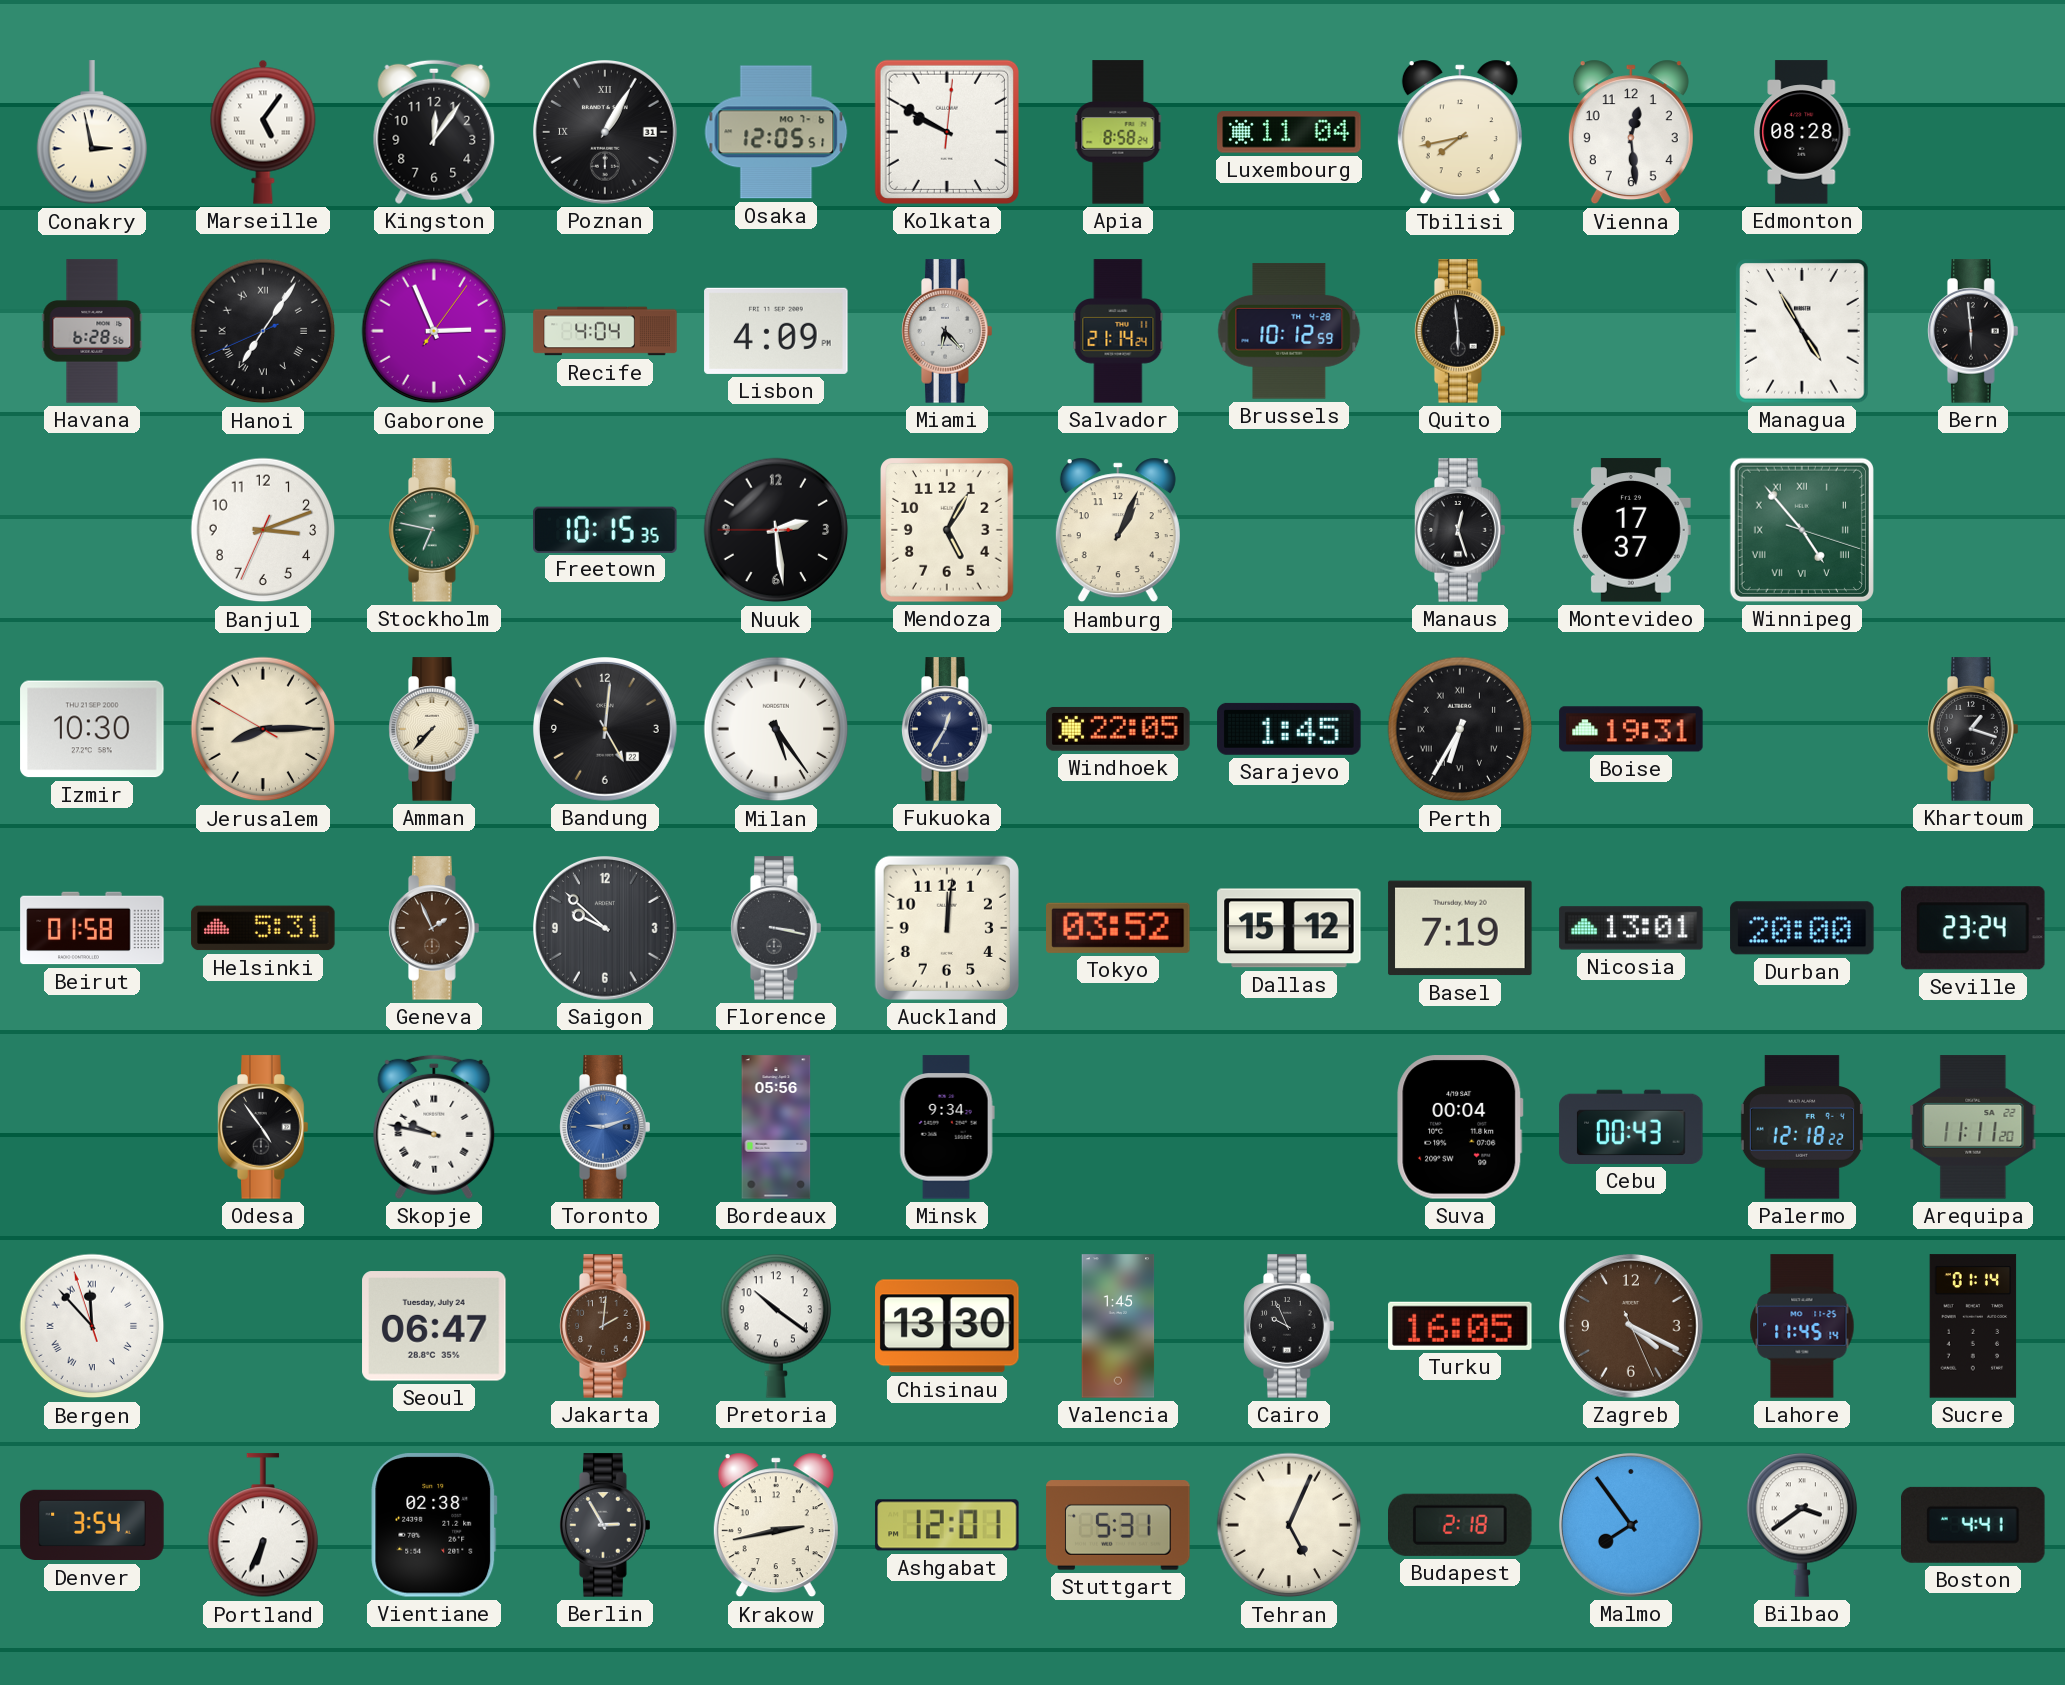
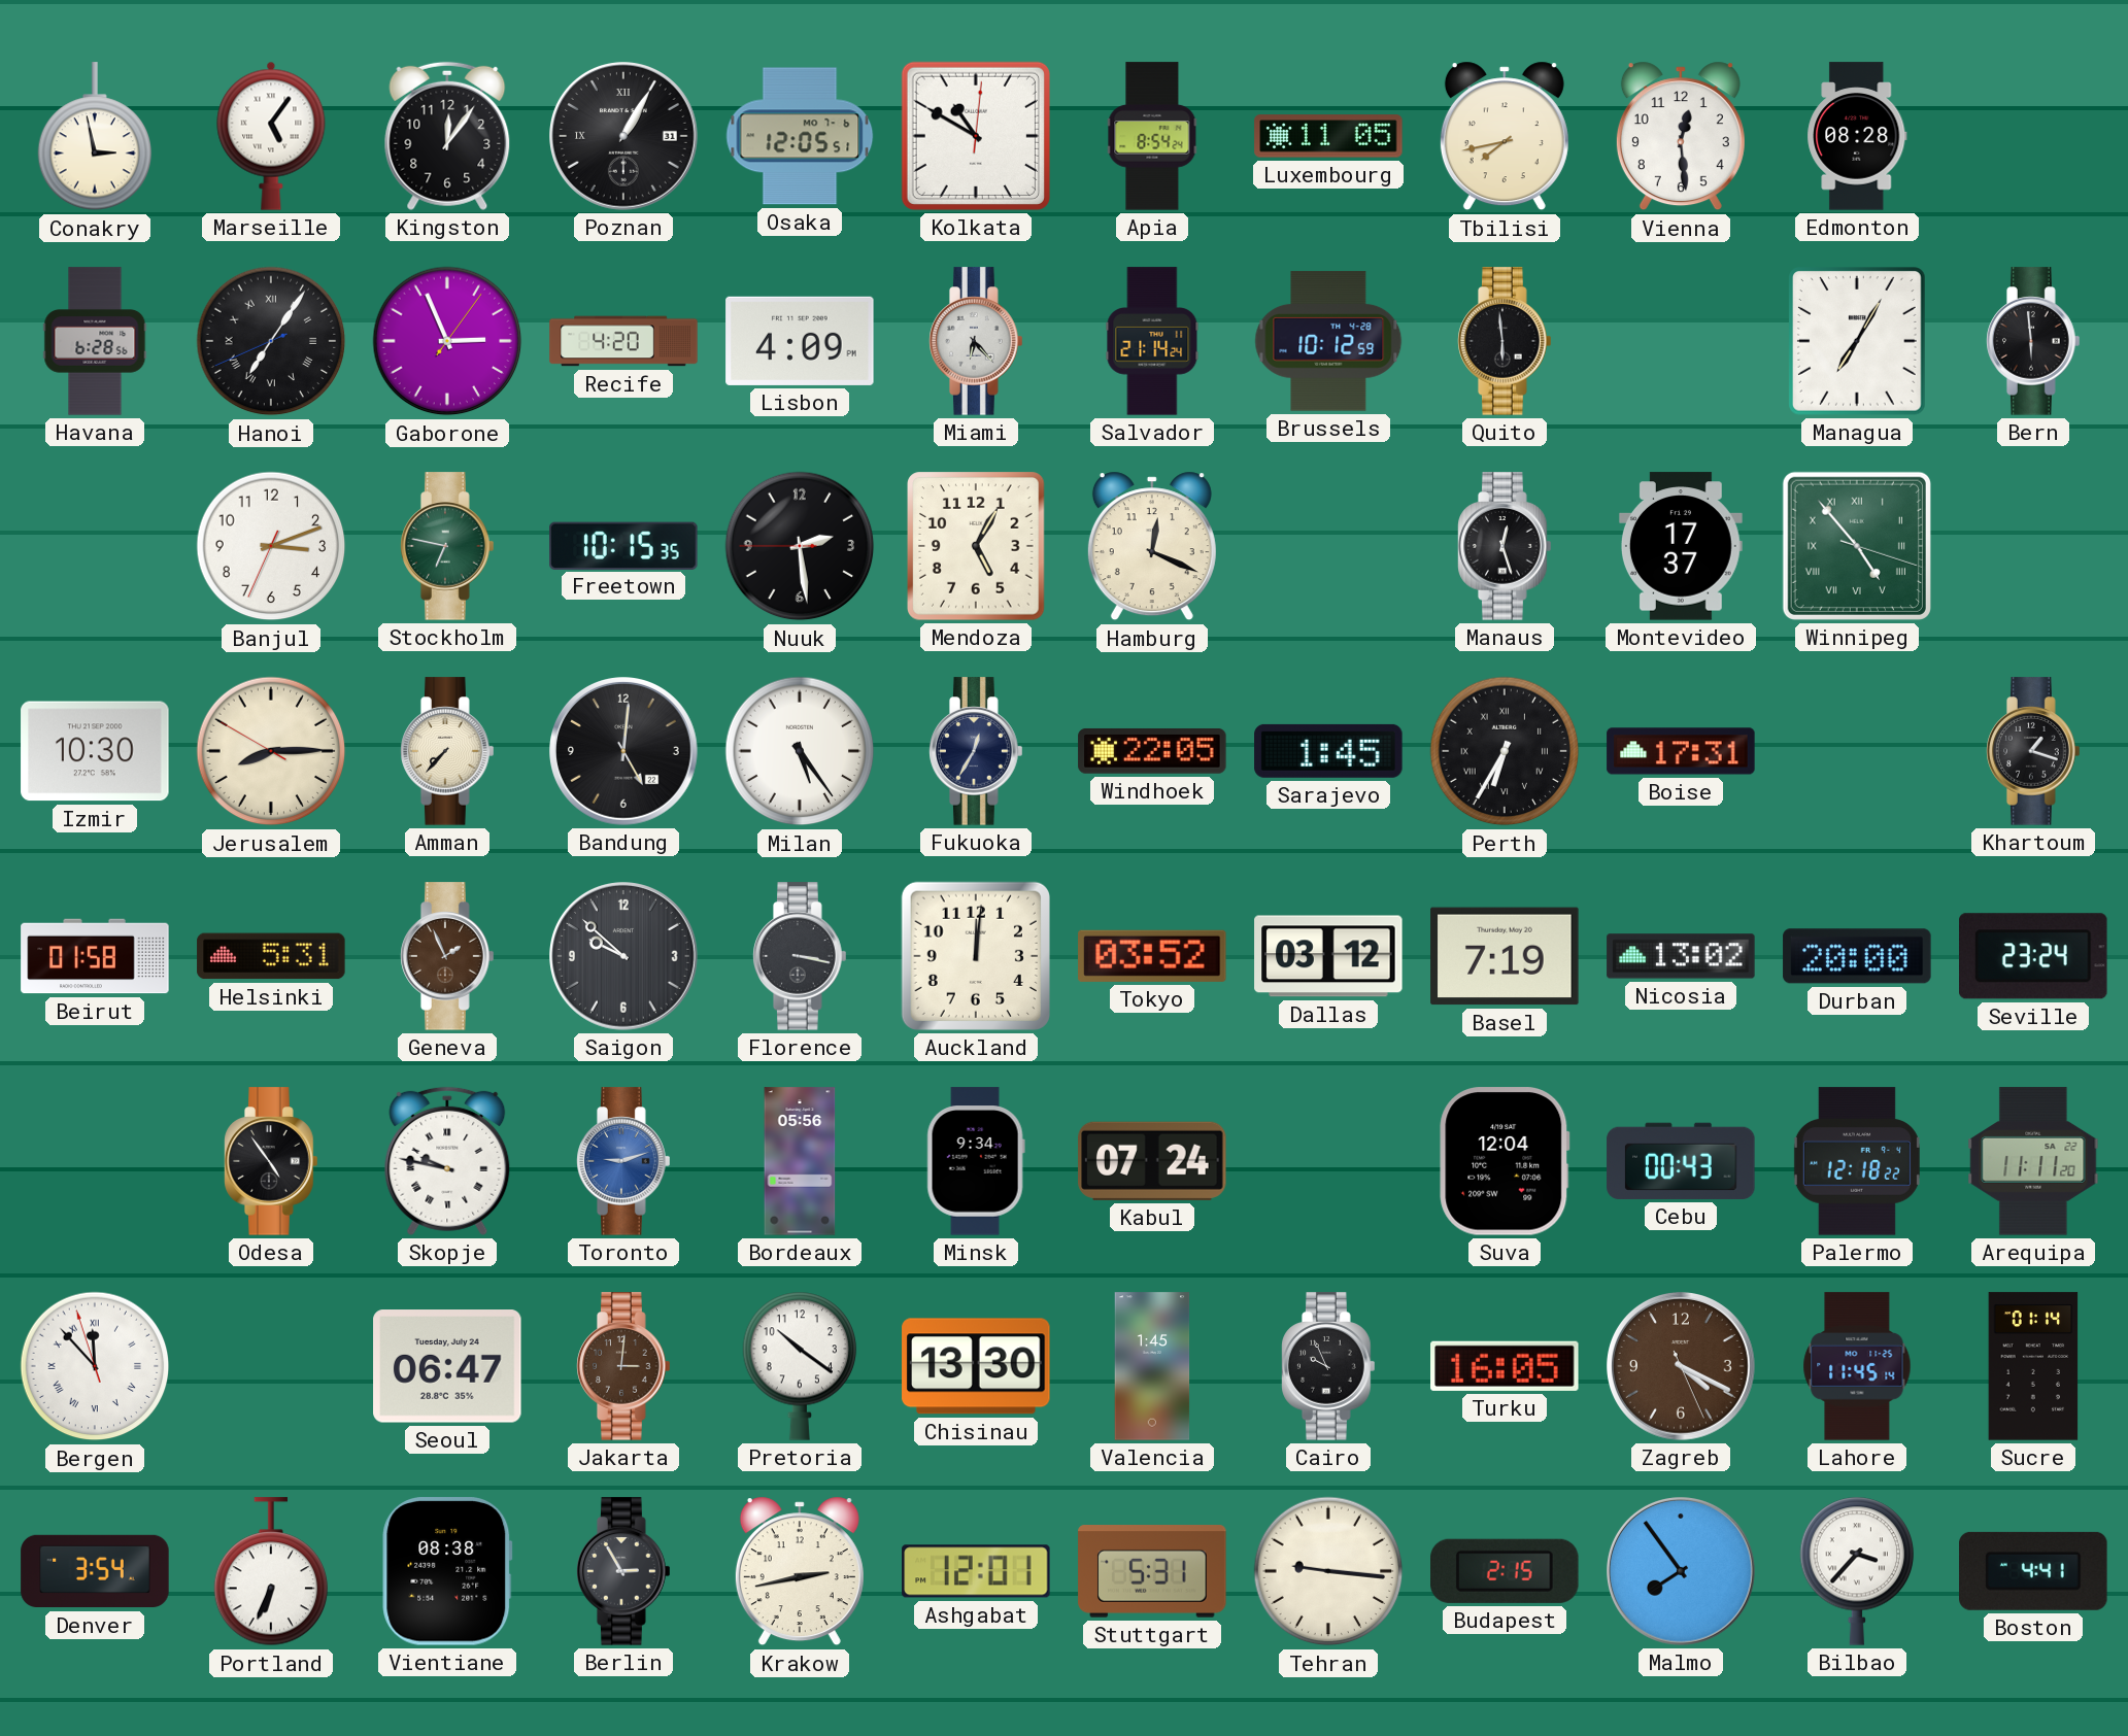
Kolkata: 9:50 -> 10:50
Apia: 8:58 -> 8:54
Luxembourg: 11:04 -> 11:05
Recife: 4:04 -> 4:20
Managua: 4:55 -> 7:05
Hamburg: 1:04 -> 12:19
Boise: 19:31 -> 17:31
Dallas: 15:12 -> 03:12
Nicosia: 13:01 -> 13:02
Kabul: none -> 07:24
Suva: 00:04 -> 12:04
Jakarta: 2:01 -> 3:01
Vientiane: 02:38 -> 08:38
Tehran: 5:04 -> 9:16
Budapest: 2:18 -> 2:15
Bilbao: 3:39 -> 3:37
